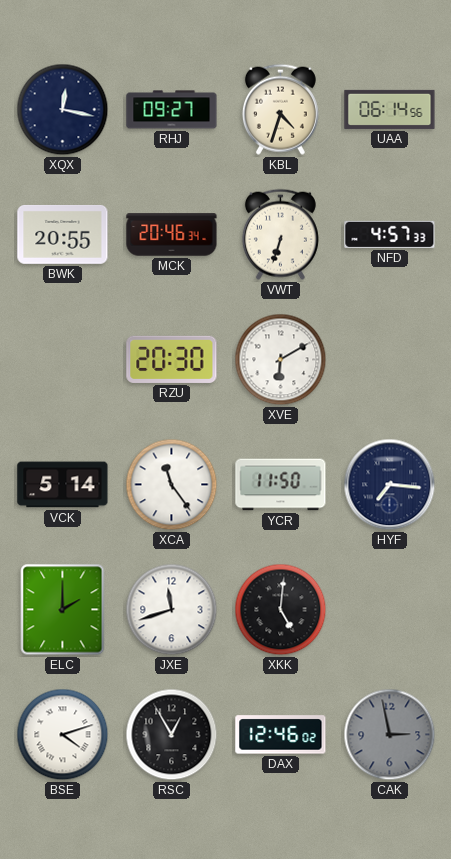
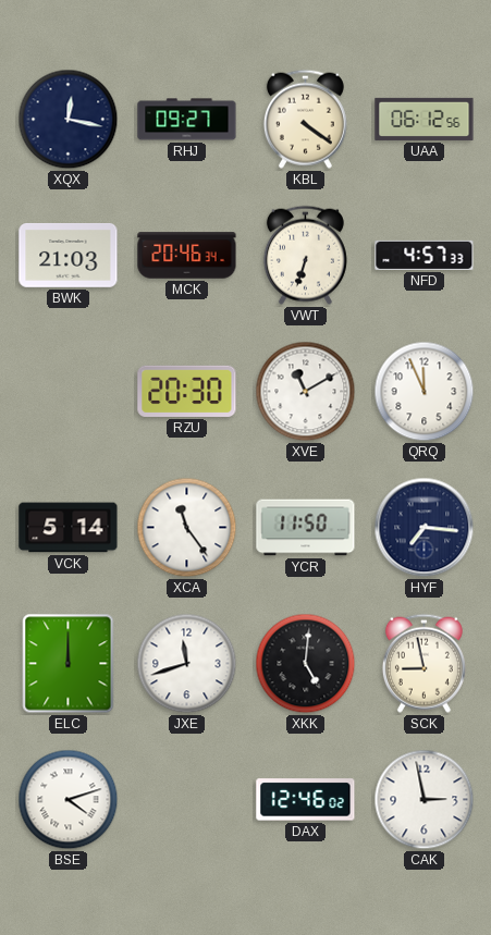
KBL: 4:33 -> 4:21
UAA: 06:14 -> 06:12
BWK: 20:55 -> 21:03
XVE: 6:10 -> 11:10
QRQ: none -> 11:56
ELC: 2:00 -> 12:00
SCK: none -> 8:58
RSC: 12:55 -> none
CAK dial: grey -> white
